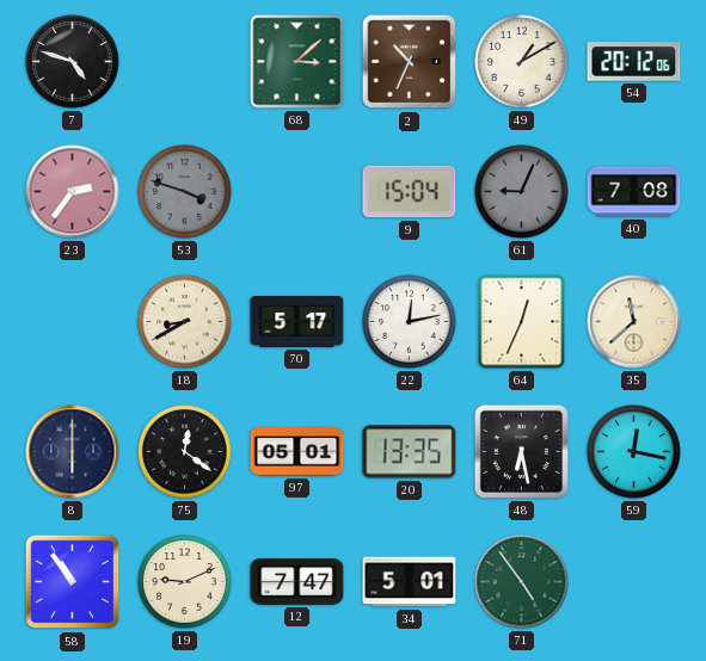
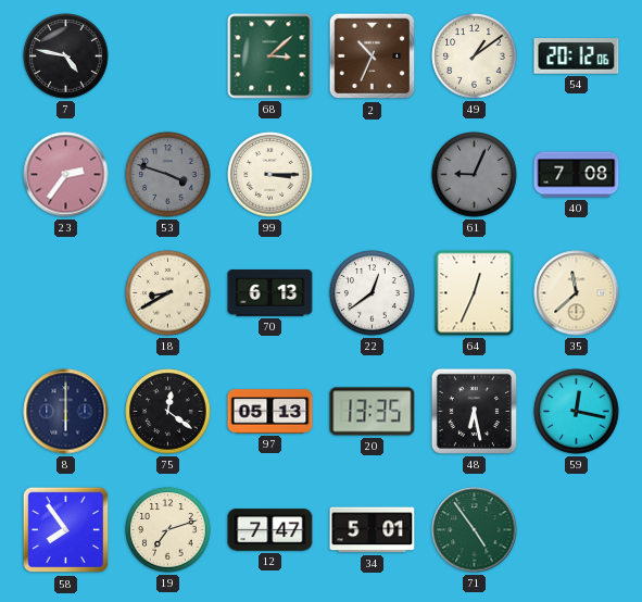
7: 4:48 -> 4:47
49: 1:10 -> 1:09
99: none -> 3:15
9: 15:04 -> none
70: 5:17 -> 6:13
22: 12:13 -> 12:39
97: 05:01 -> 05:13
58: 10:54 -> 7:54
19: 9:11 -> 7:12
